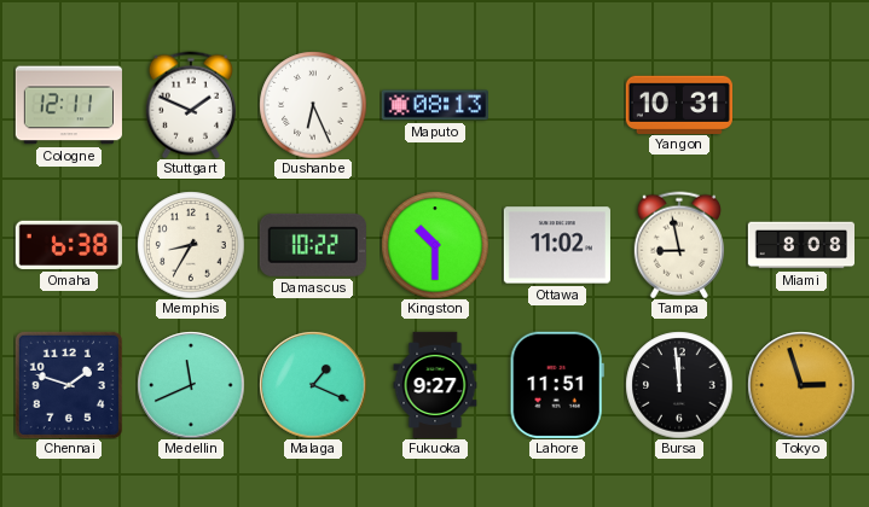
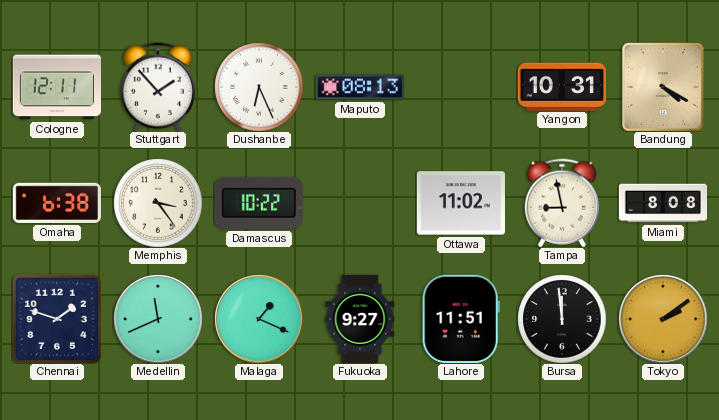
Stuttgart: 1:49 -> 1:53
Bandung: none -> 4:20
Memphis: 8:35 -> 3:24
Kingston: 10:30 -> none
Tokyo: 2:57 -> 2:09
